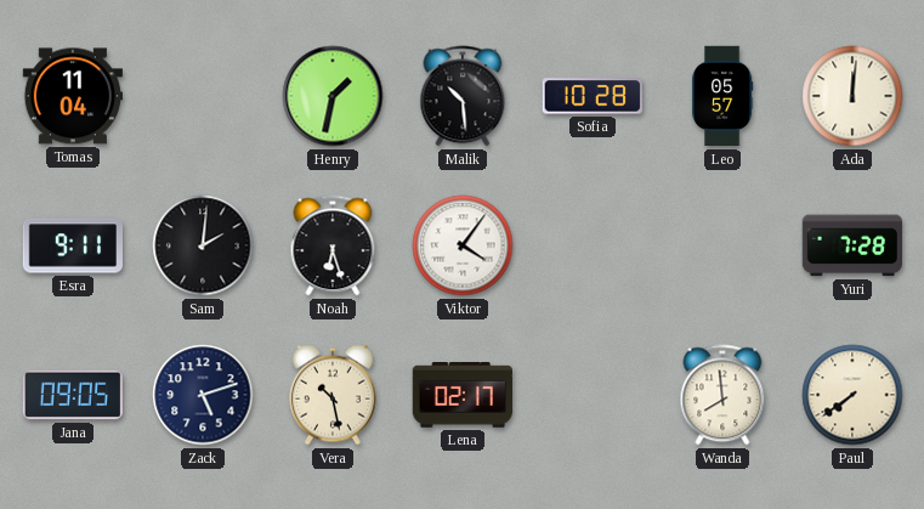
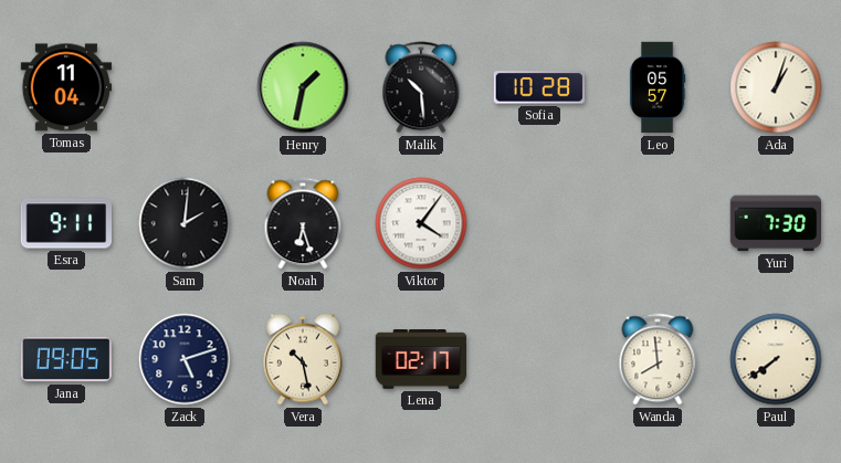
Ada: 12:01 -> 1:03
Yuri: 7:28 -> 7:30
